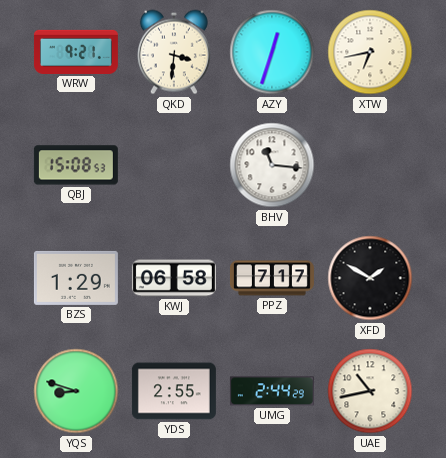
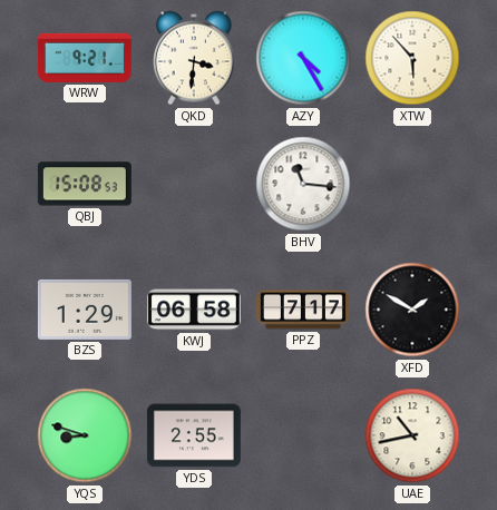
AZY: 12:33 -> 4:25
XTW: 6:43 -> 5:53
UMG: 2:44 -> none
